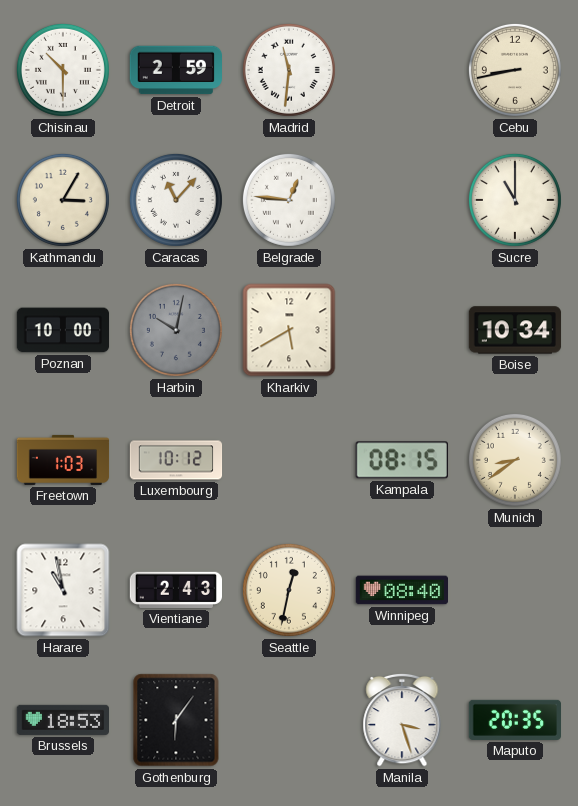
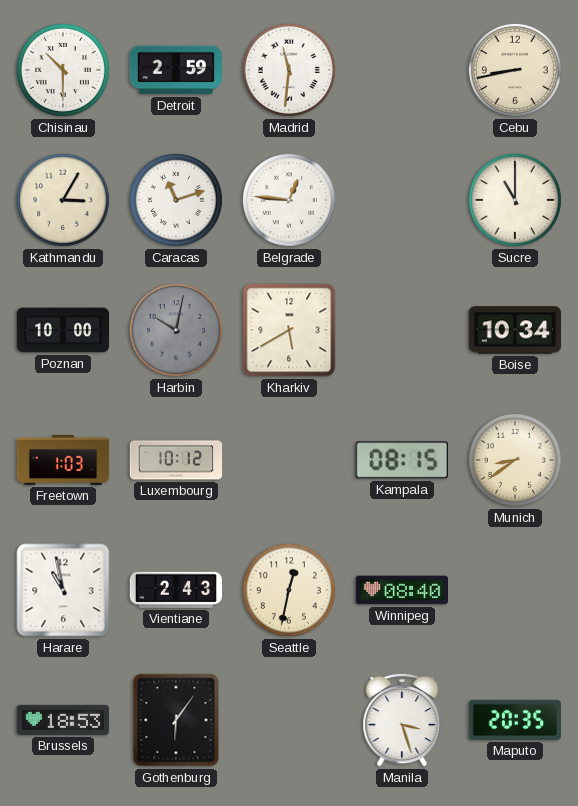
Caracas: 11:07 -> 11:12
